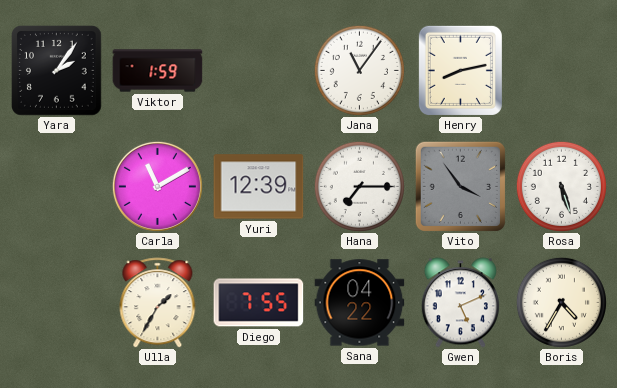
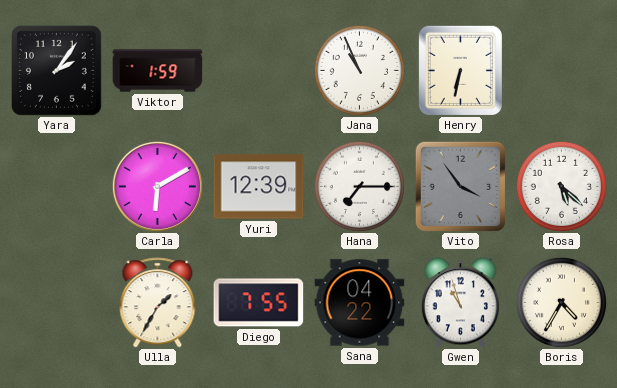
Jana: 11:06 -> 10:56
Henry: 8:13 -> 6:32
Carla: 11:10 -> 6:10
Rosa: 5:27 -> 5:22
Gwen: 5:11 -> 10:57
